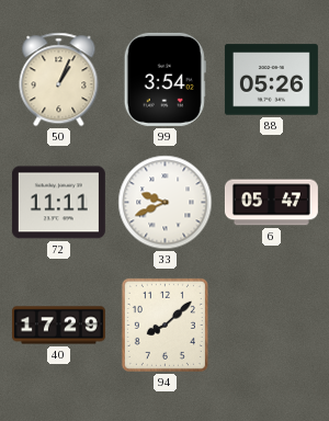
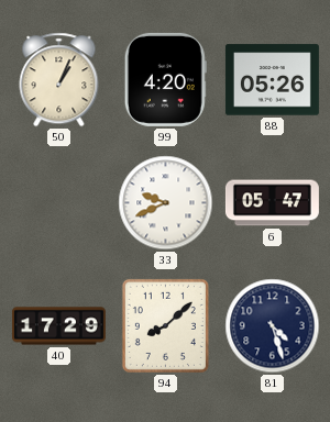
99: 3:54 -> 4:20
72: 11:11 -> none
81: none -> 4:27
